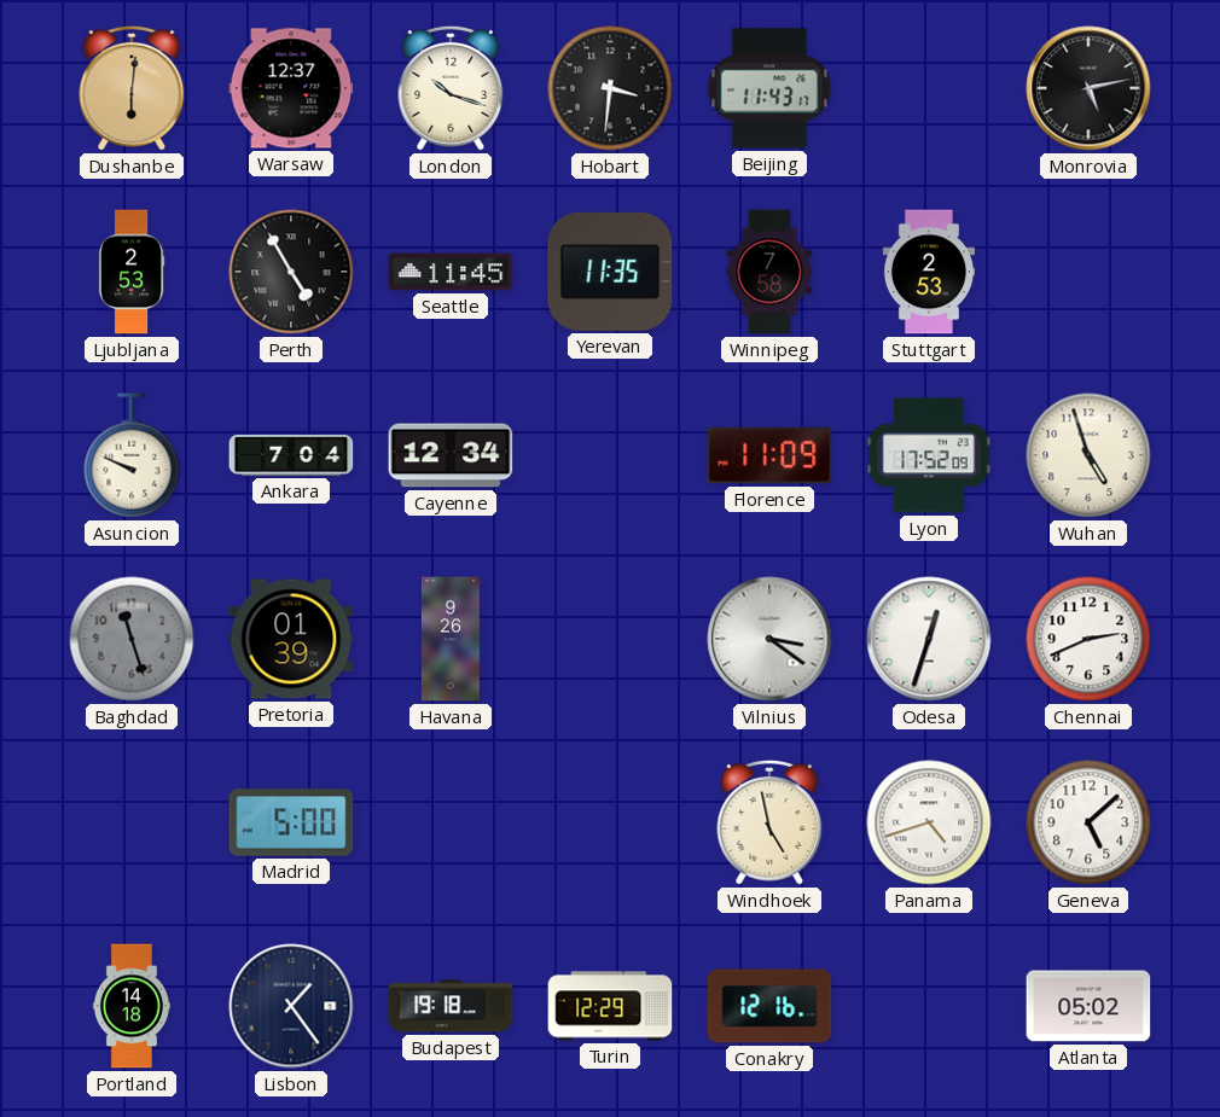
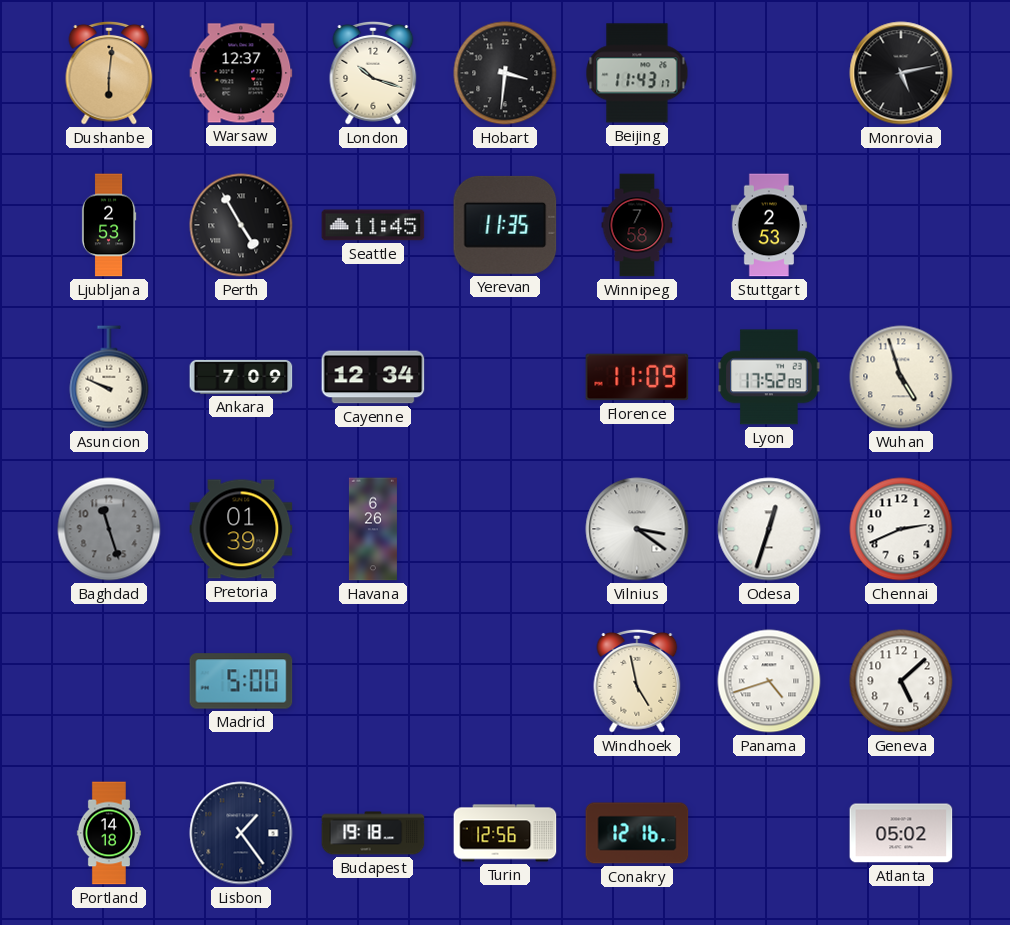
Ankara: 7:04 -> 7:09
Havana: 9:26 -> 6:26
Turin: 12:29 -> 12:56
